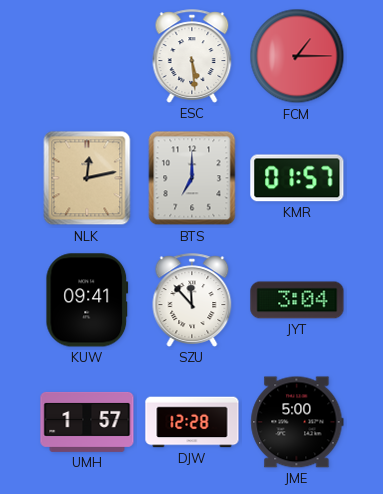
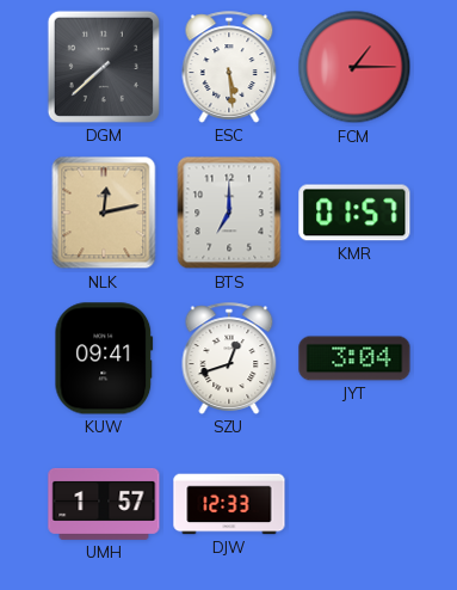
DGM: none -> 7:38
SZU: 11:53 -> 12:42
DJW: 12:28 -> 12:33
JME: 5:00 -> none
